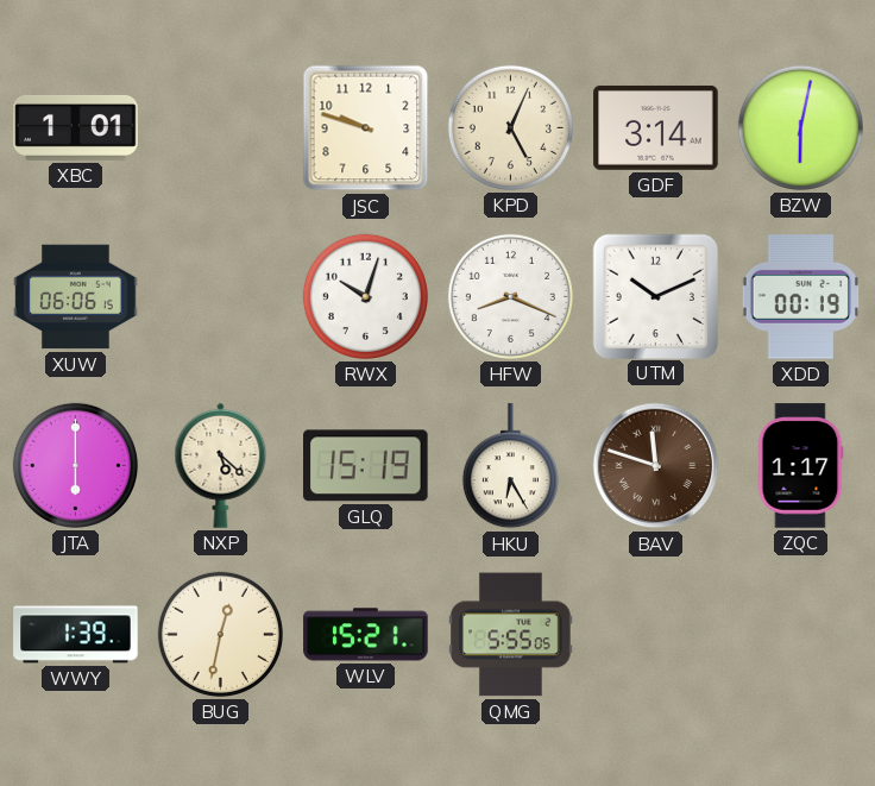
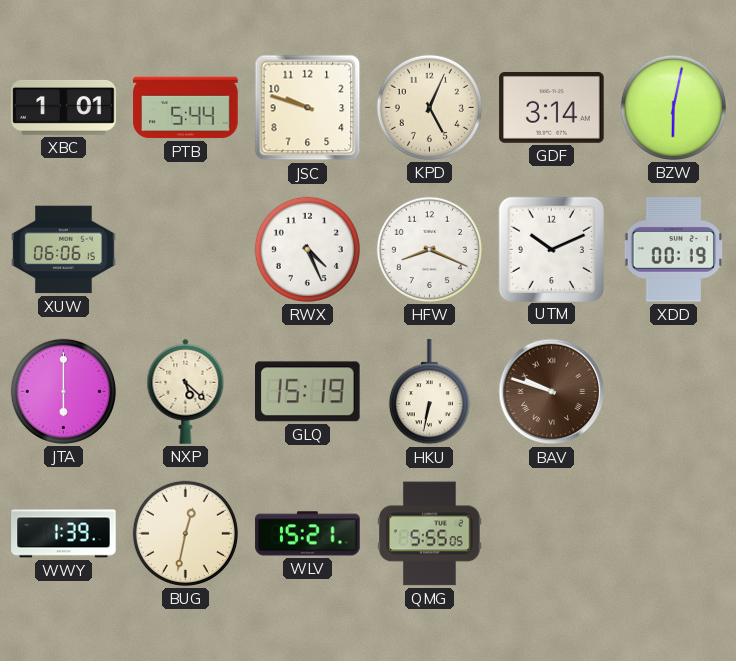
PTB: none -> 5:44
RWX: 10:03 -> 4:26
HKU: 6:25 -> 6:32
BAV: 11:48 -> 9:48
ZQC: 1:17 -> none
